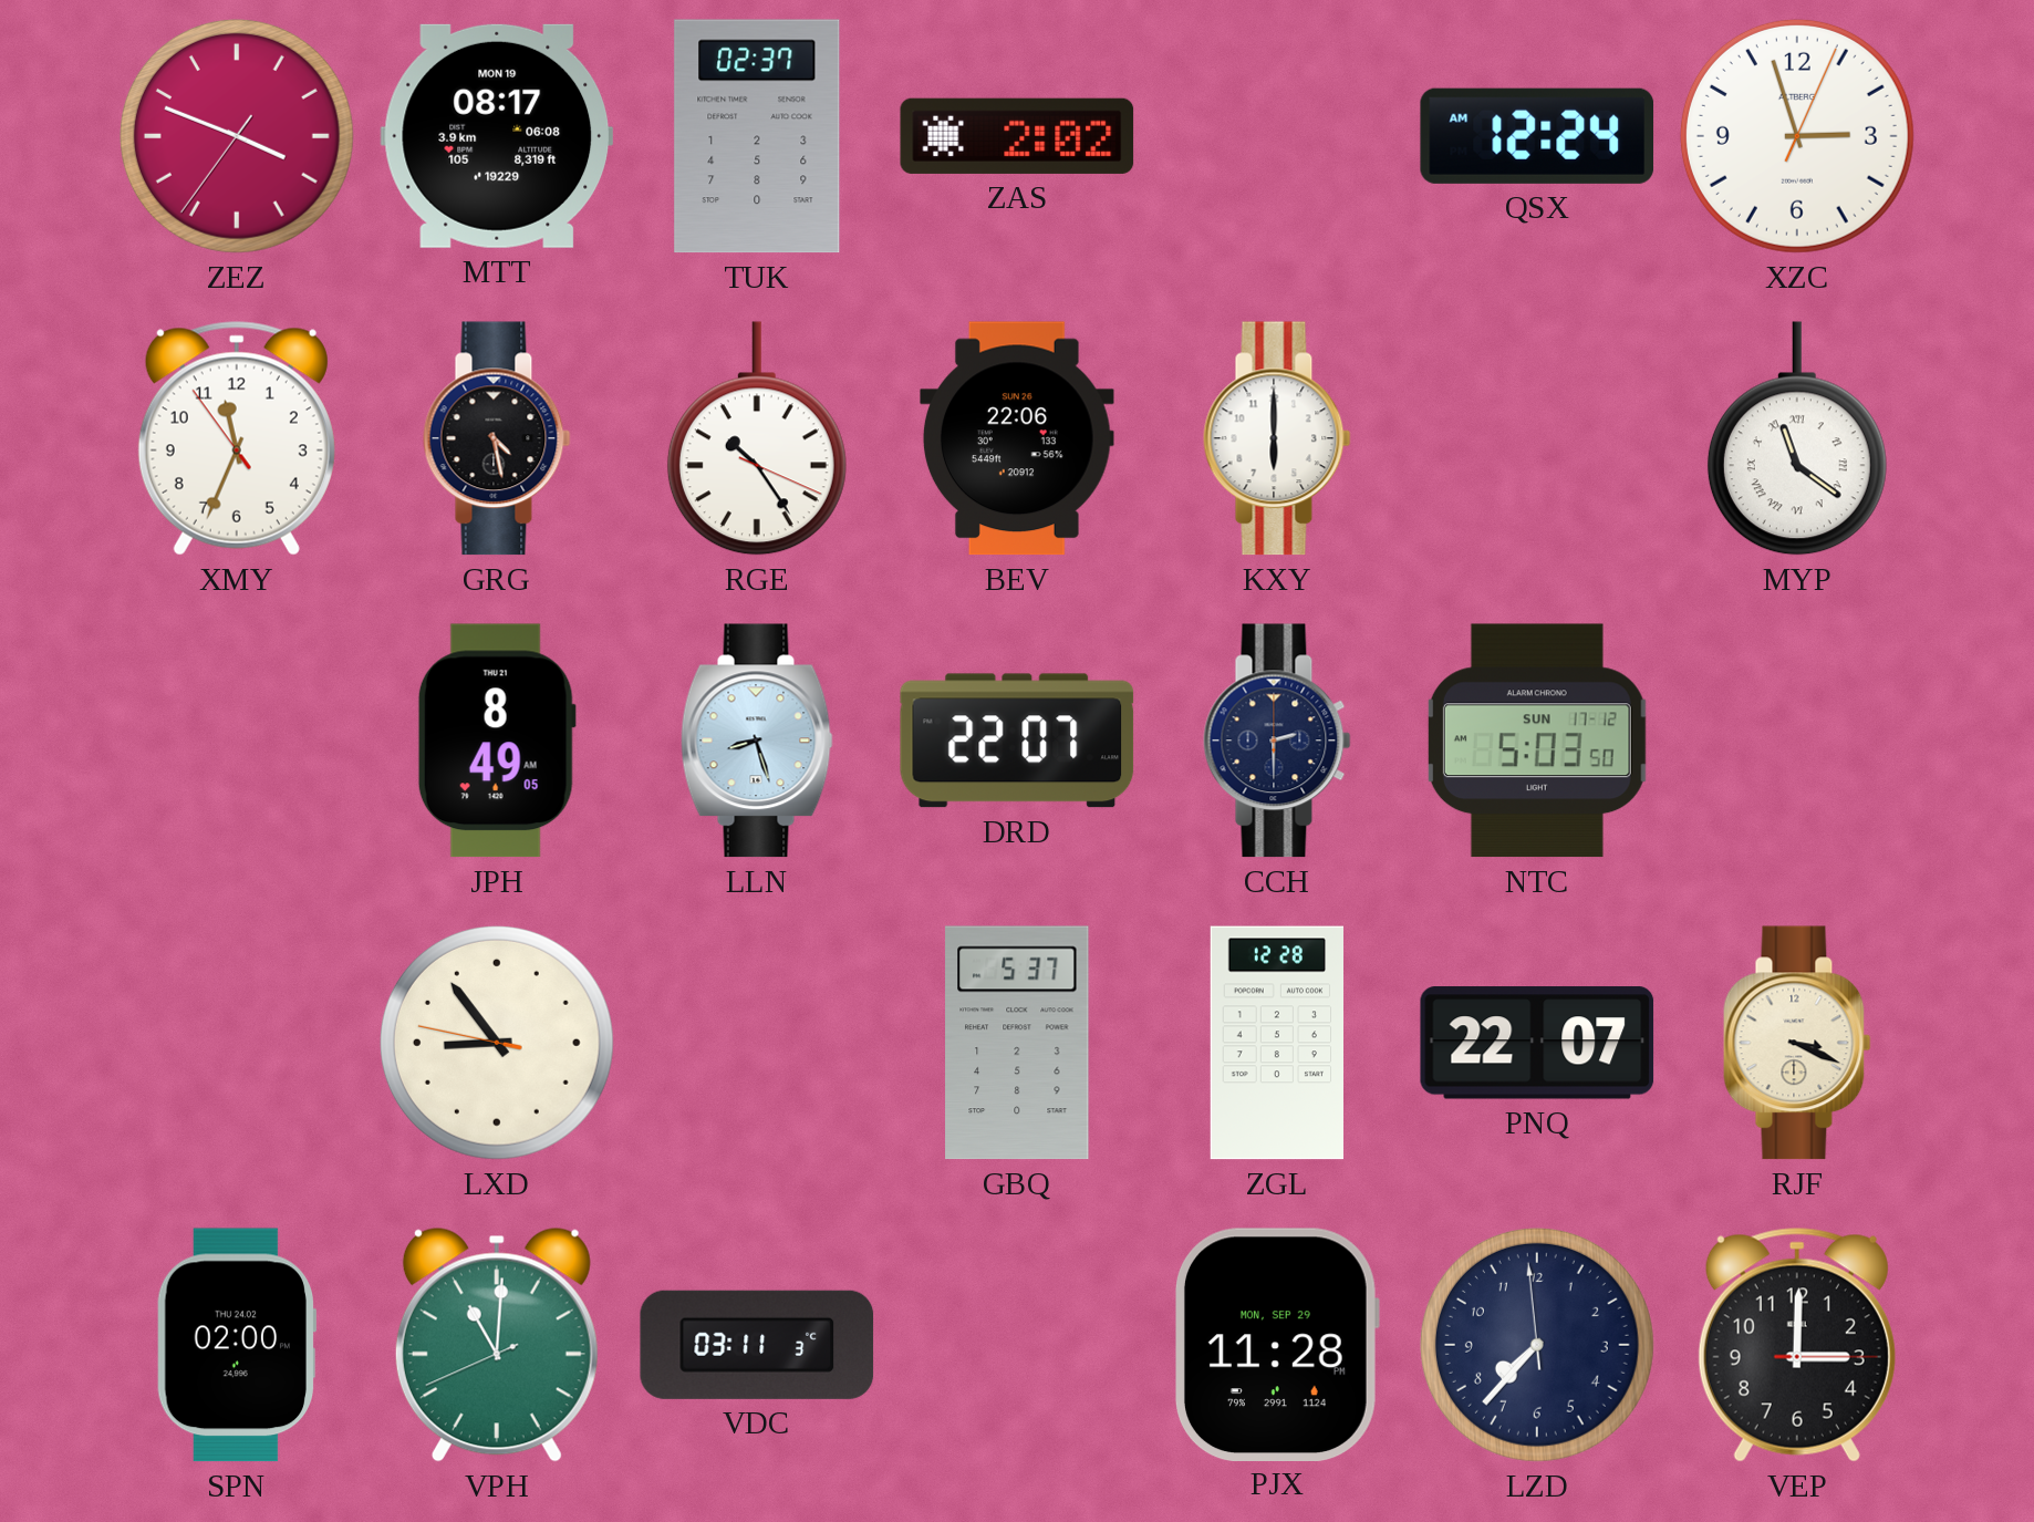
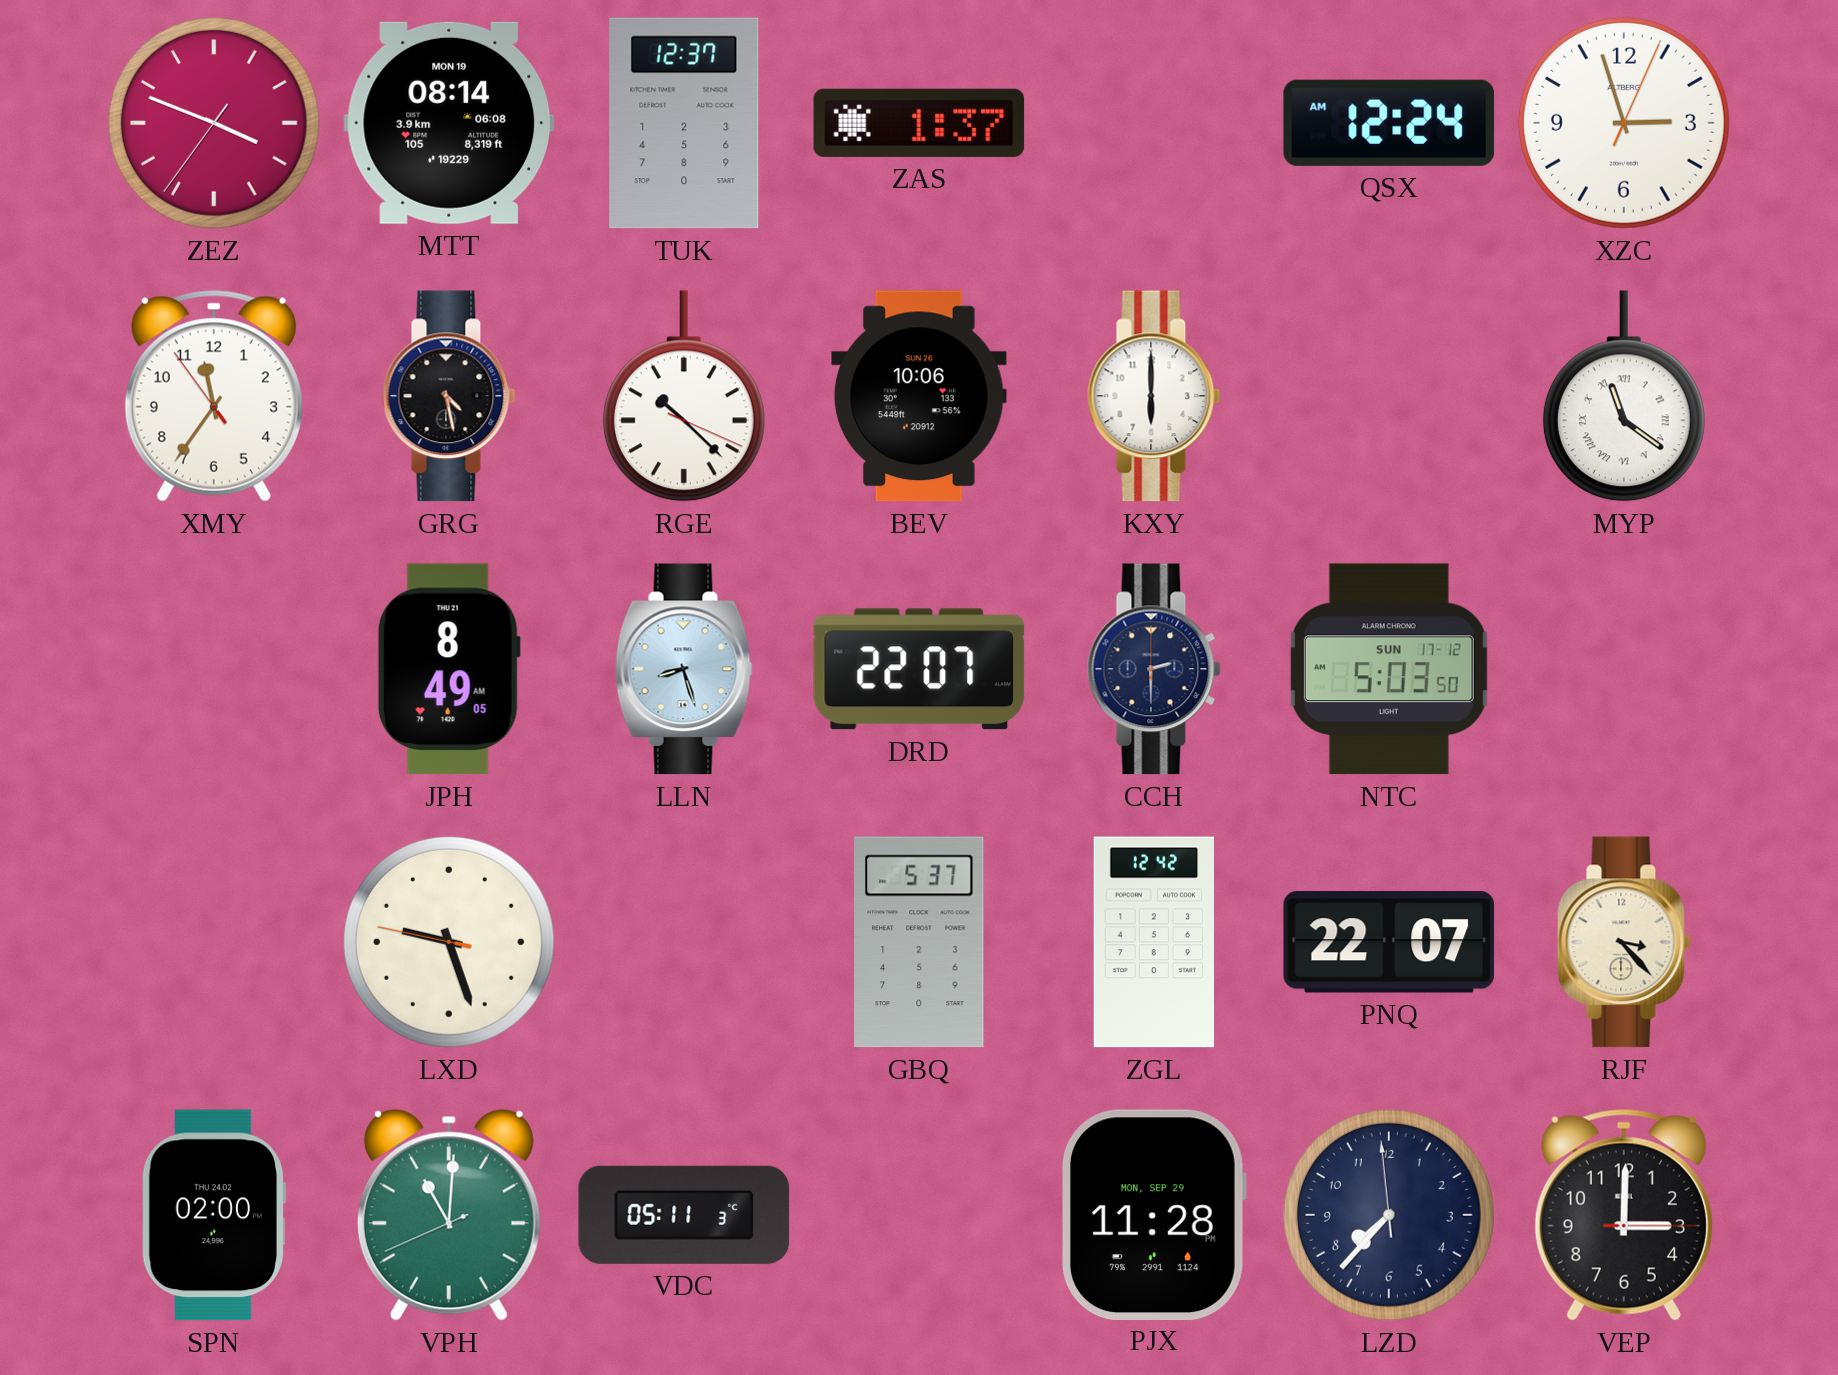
MTT: 08:17 -> 08:14
TUK: 02:37 -> 12:37
ZAS: 2:02 -> 1:37
XMY: 11:33 -> 11:35
RGE: 10:24 -> 10:22
BEV: 22:06 -> 10:06
LXD: 8:53 -> 9:26
ZGL: 12:28 -> 12:42
RJF: 3:19 -> 3:23
VDC: 03:11 -> 05:11
